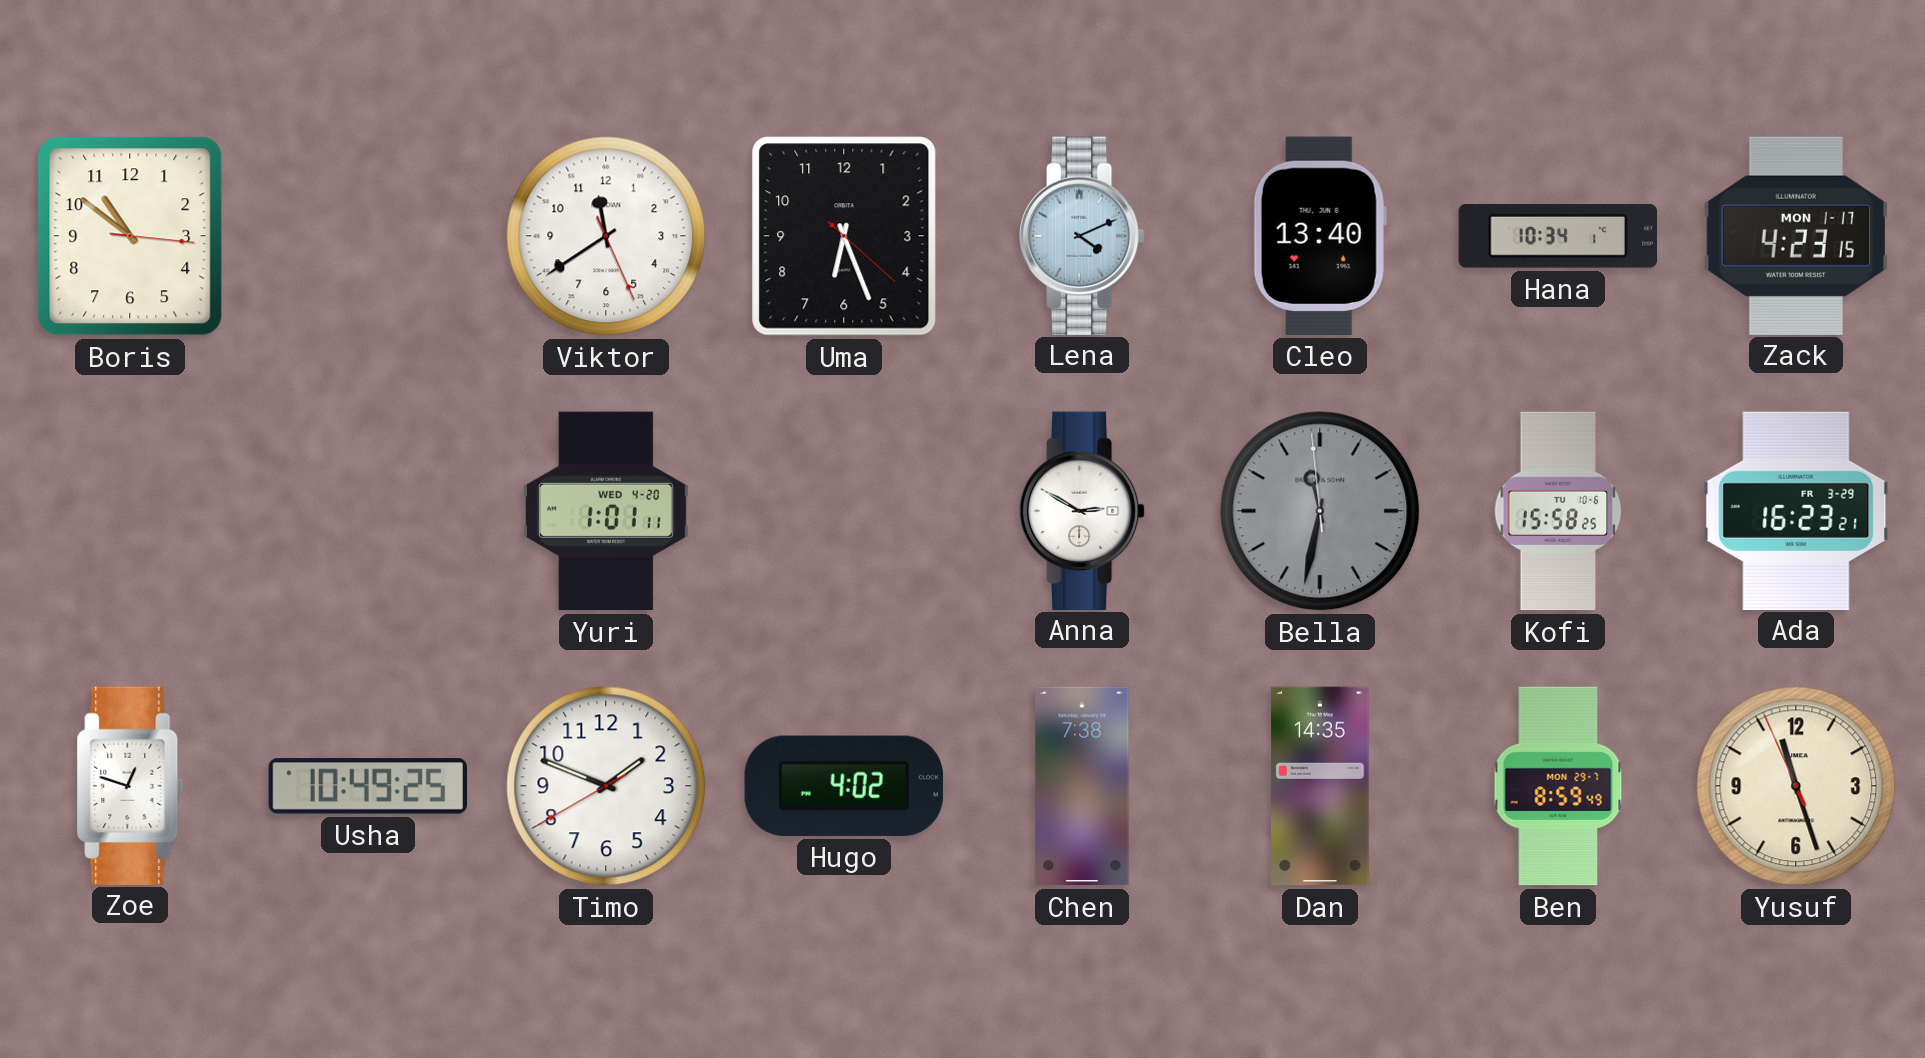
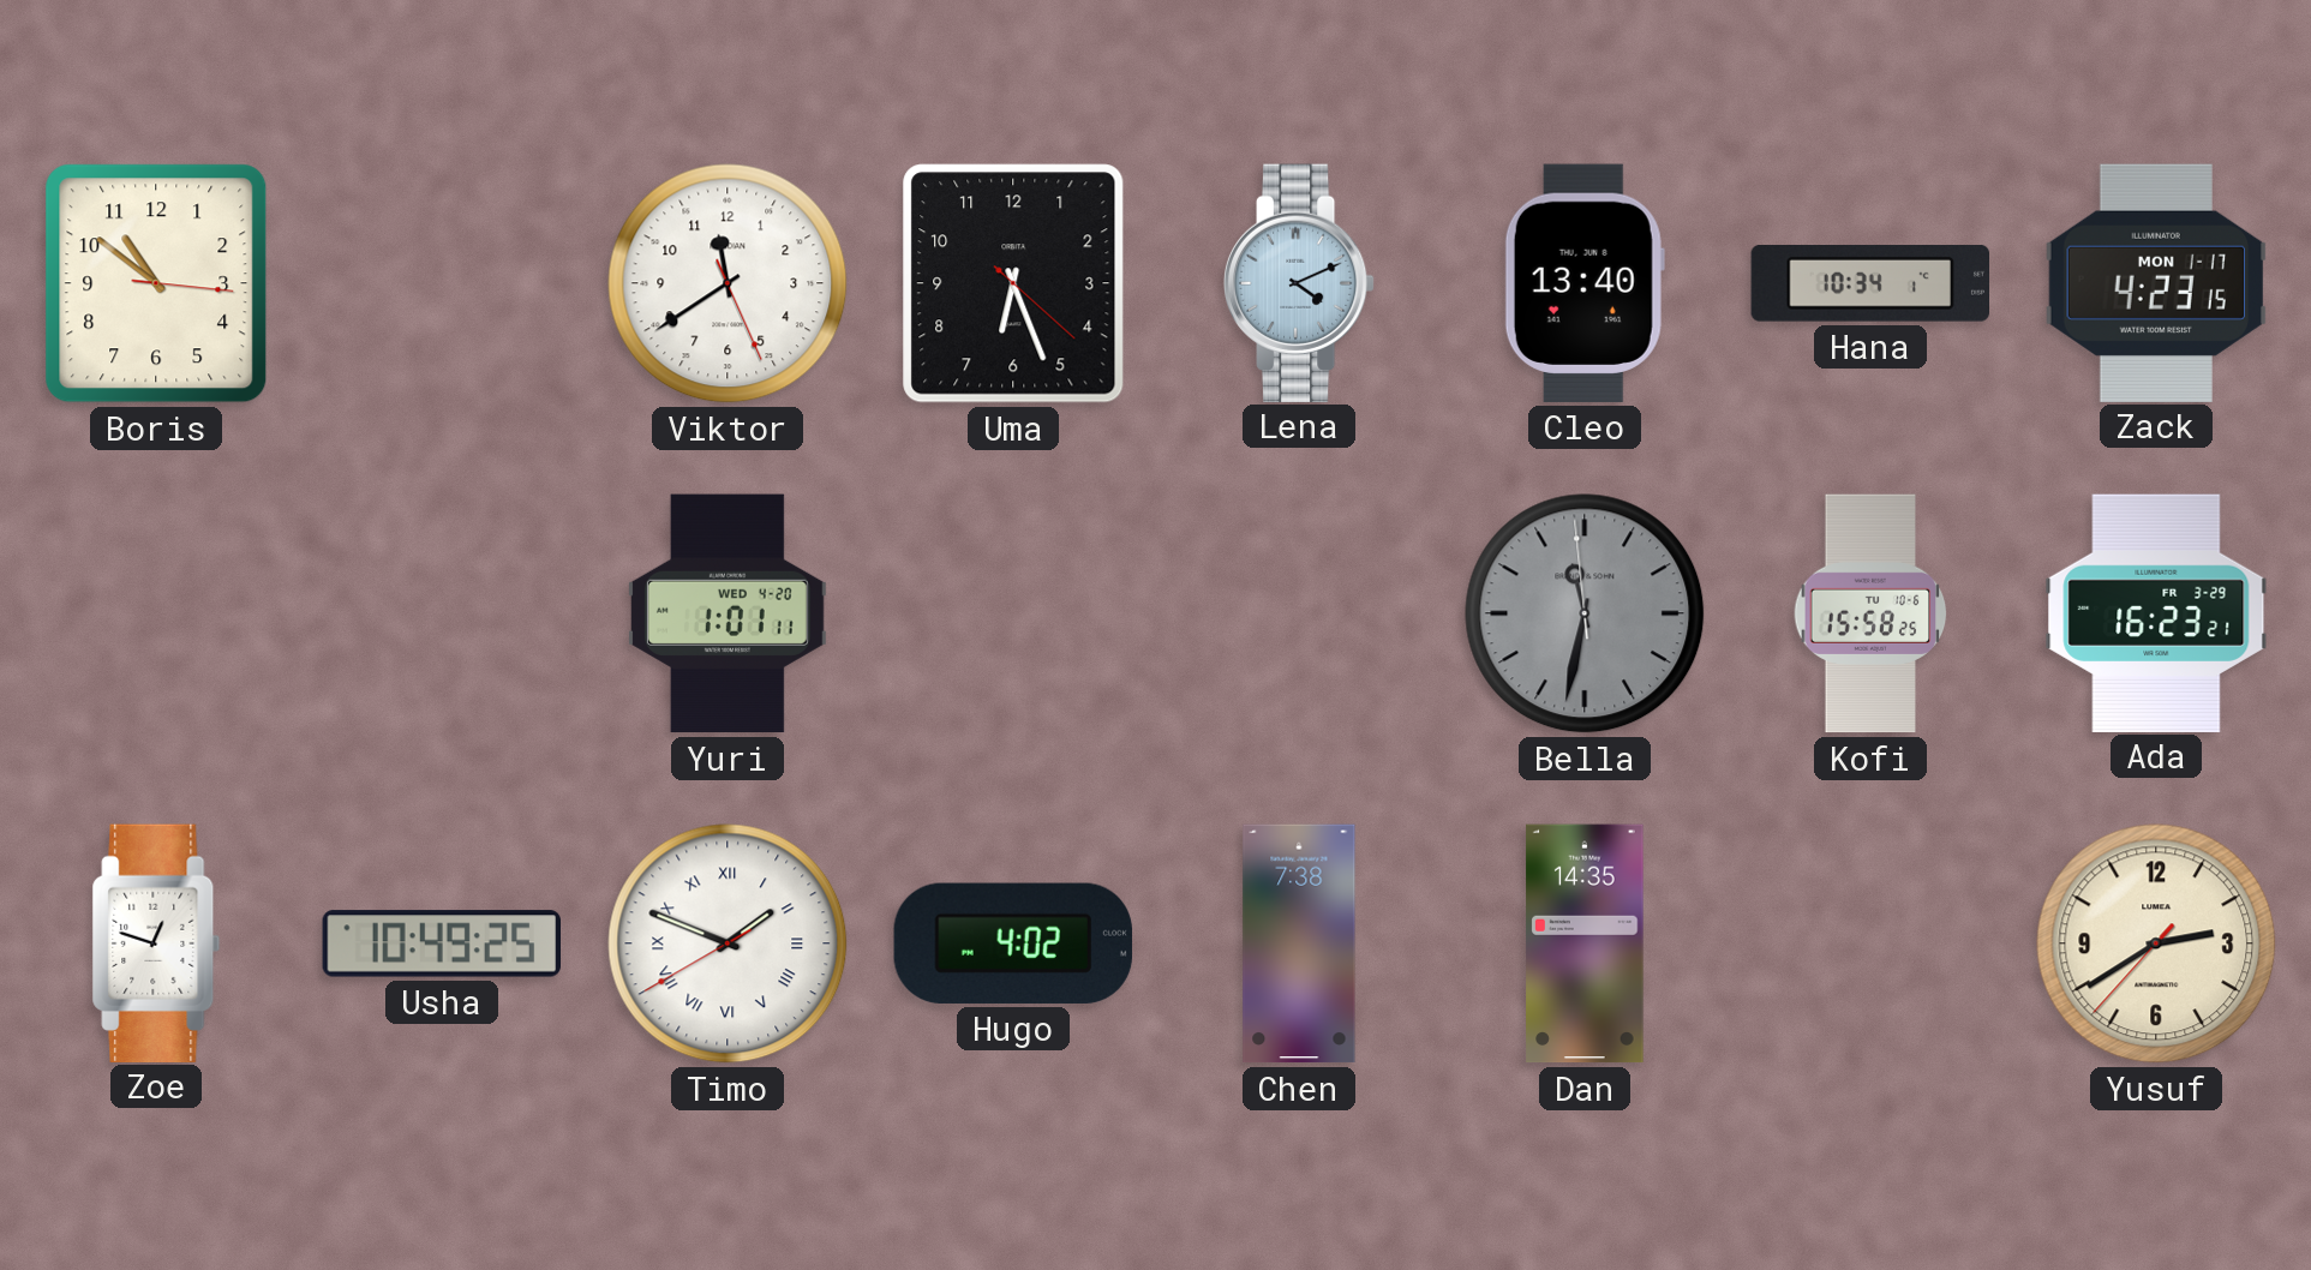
Anna: 2:50 -> none
Timo numerals: Arabic -> Roman
Ben: 8:59 -> none
Yusuf: 11:26 -> 2:39
